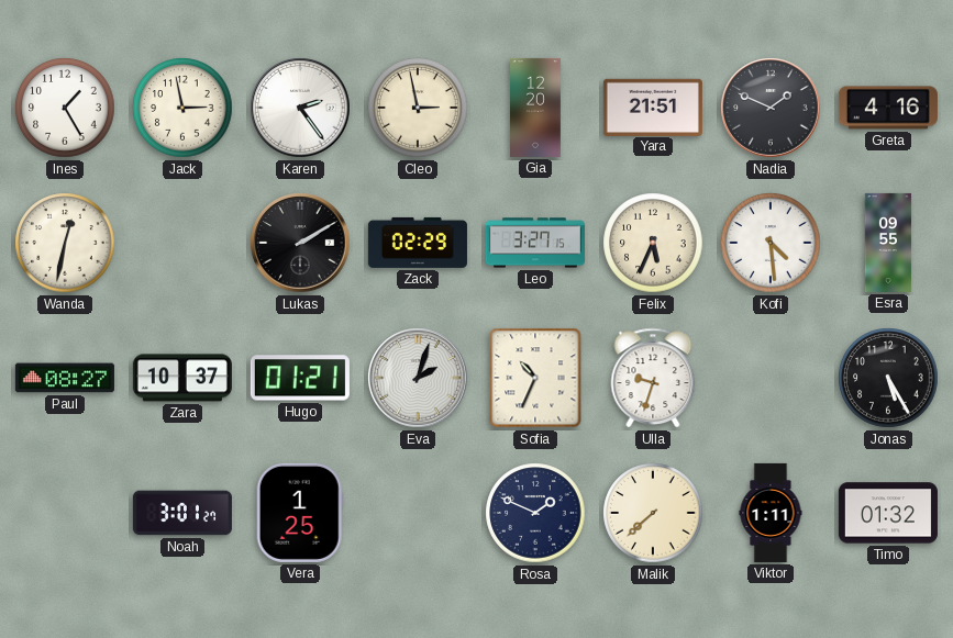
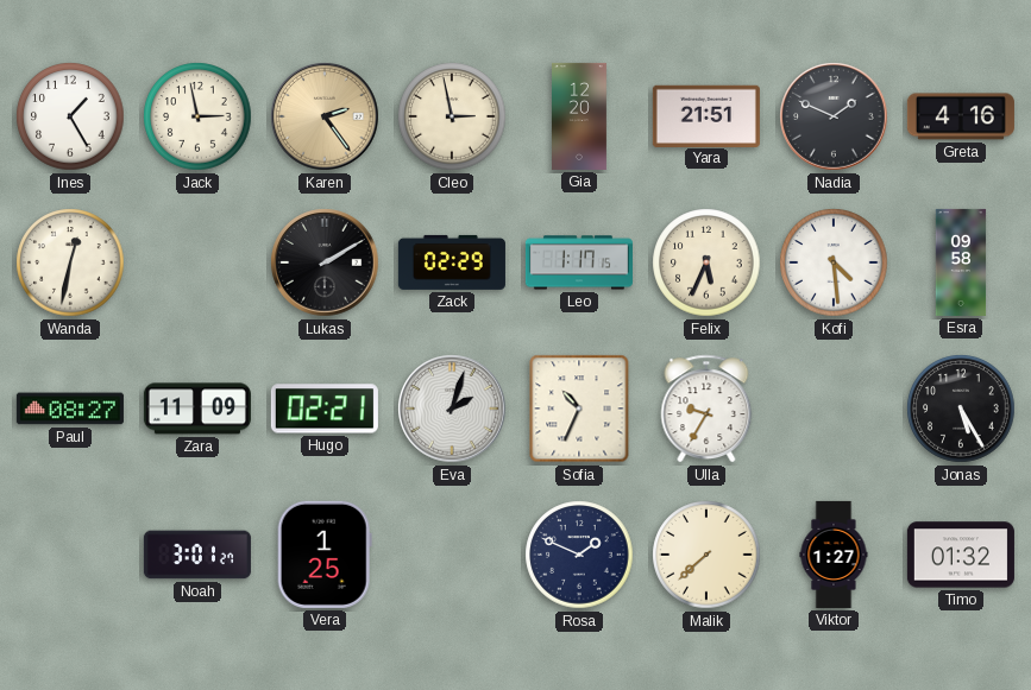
Karen dial: white -> champagne
Leo: 3:27 -> 1:17
Esra: 09:55 -> 09:58
Zara: 10:37 -> 11:09
Hugo: 01:21 -> 02:21
Ulla: 9:33 -> 9:35
Viktor: 1:11 -> 1:27
